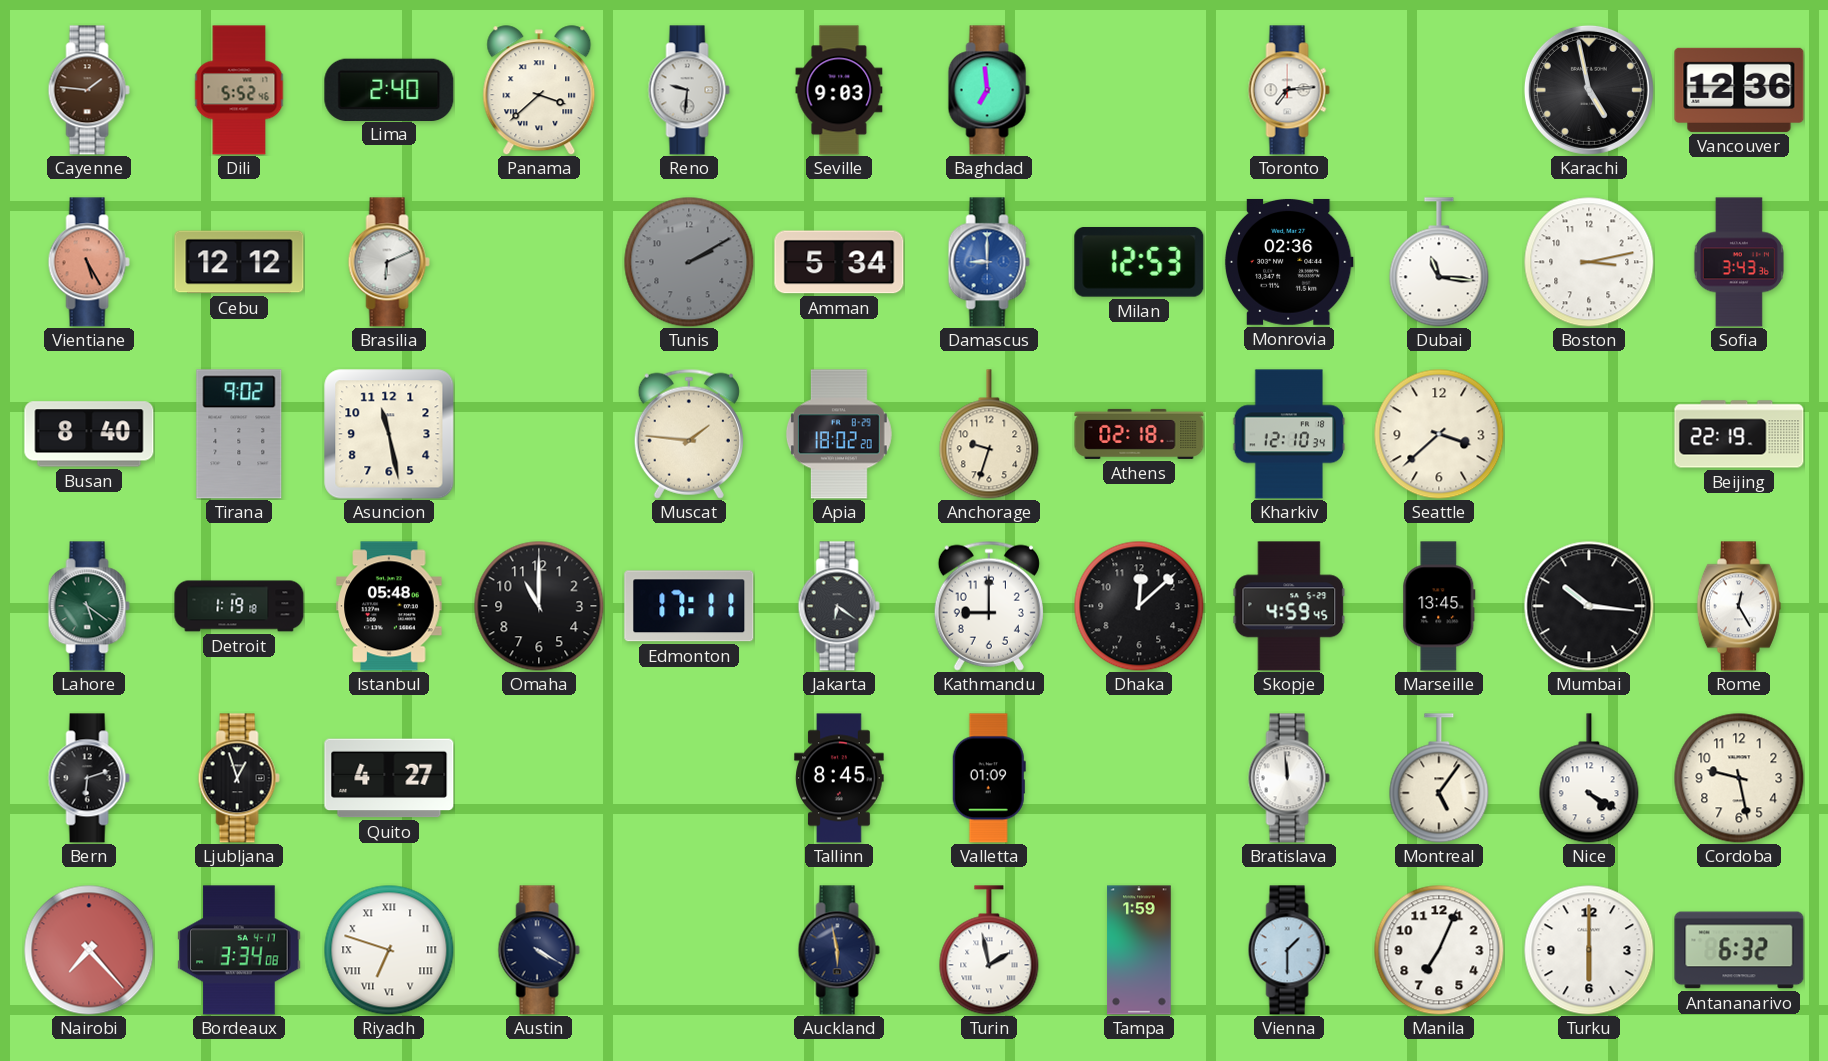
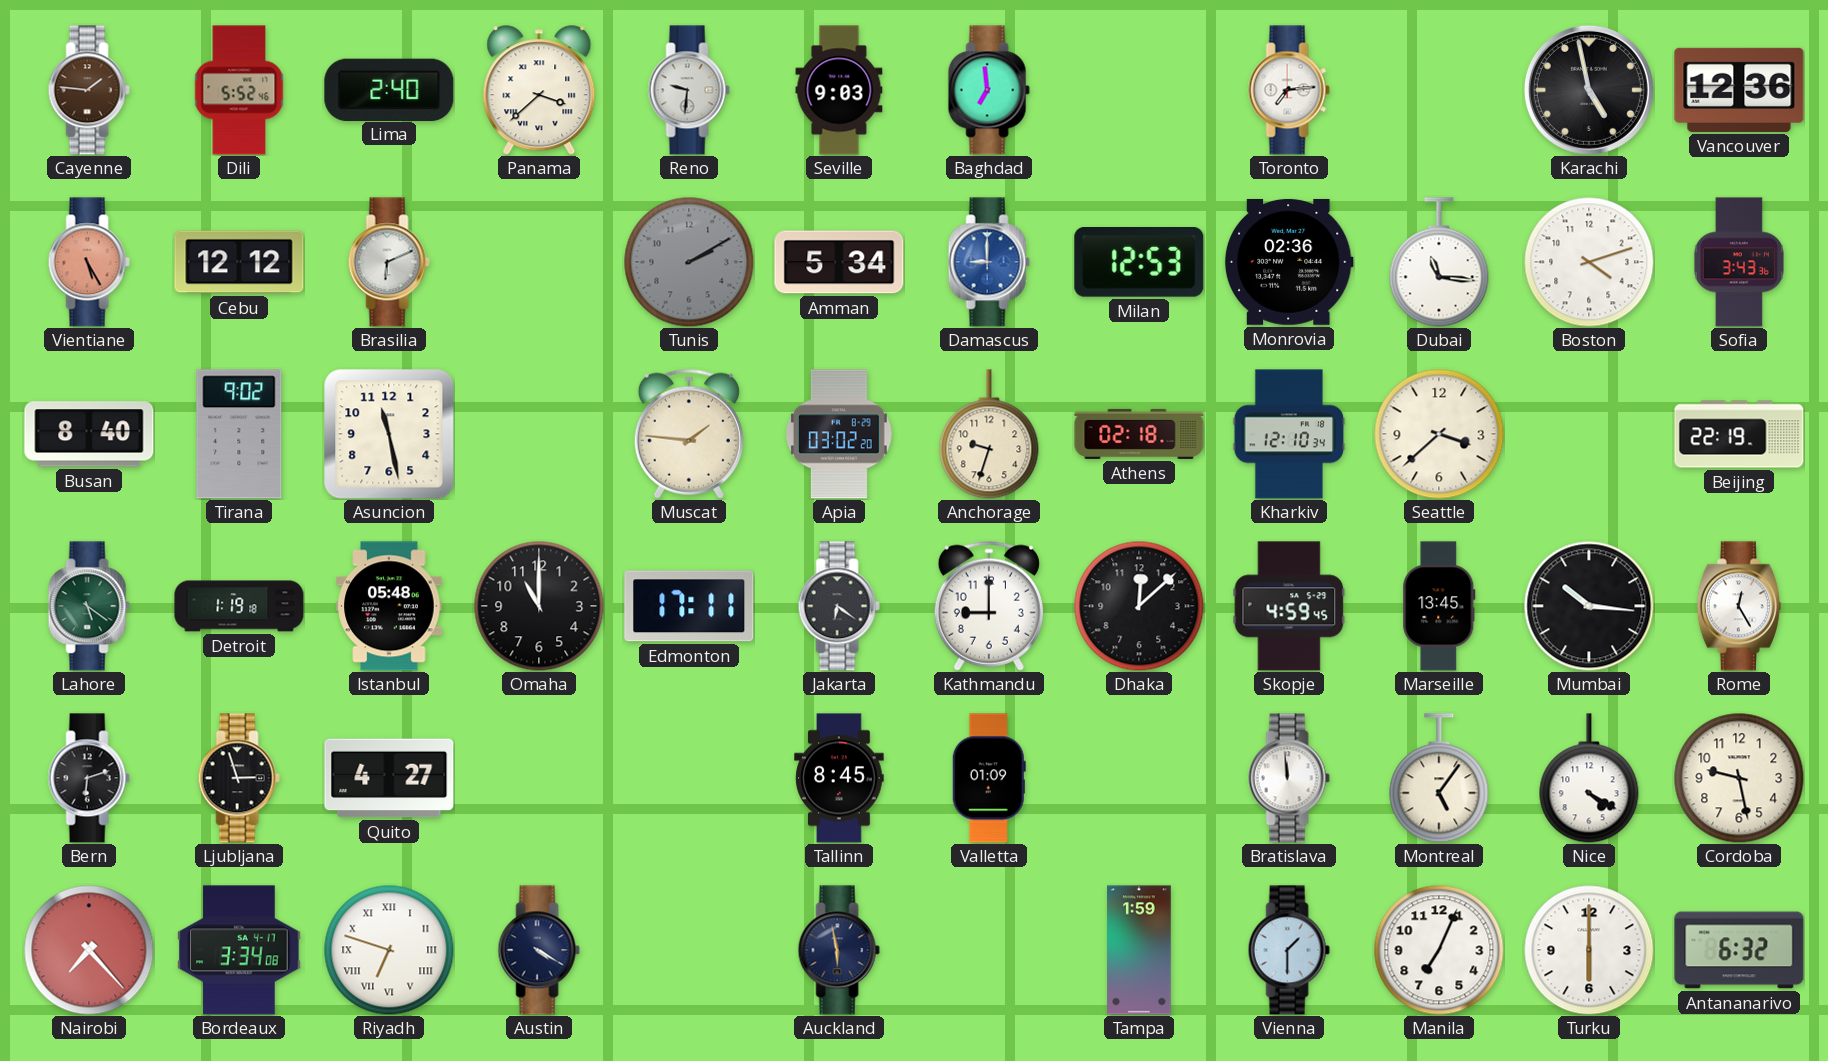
Boston: 3:13 -> 4:12
Apia: 18:02 -> 03:02
Ljubljana: 12:57 -> 2:57
Turin: 1:58 -> none
